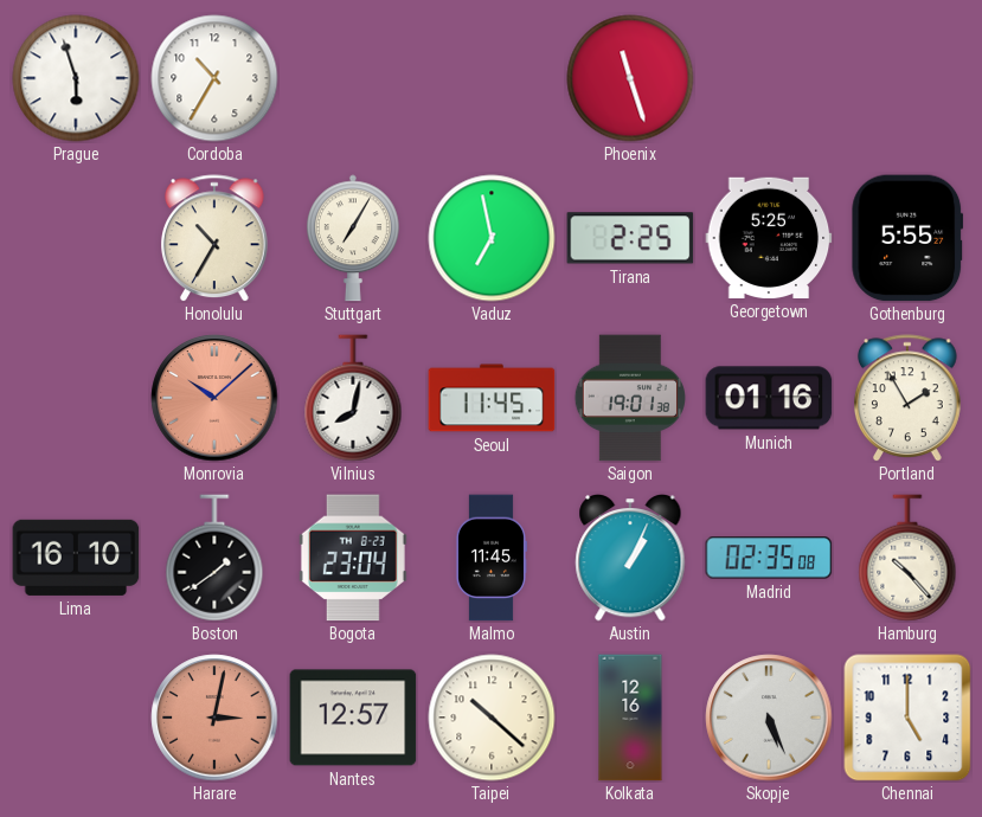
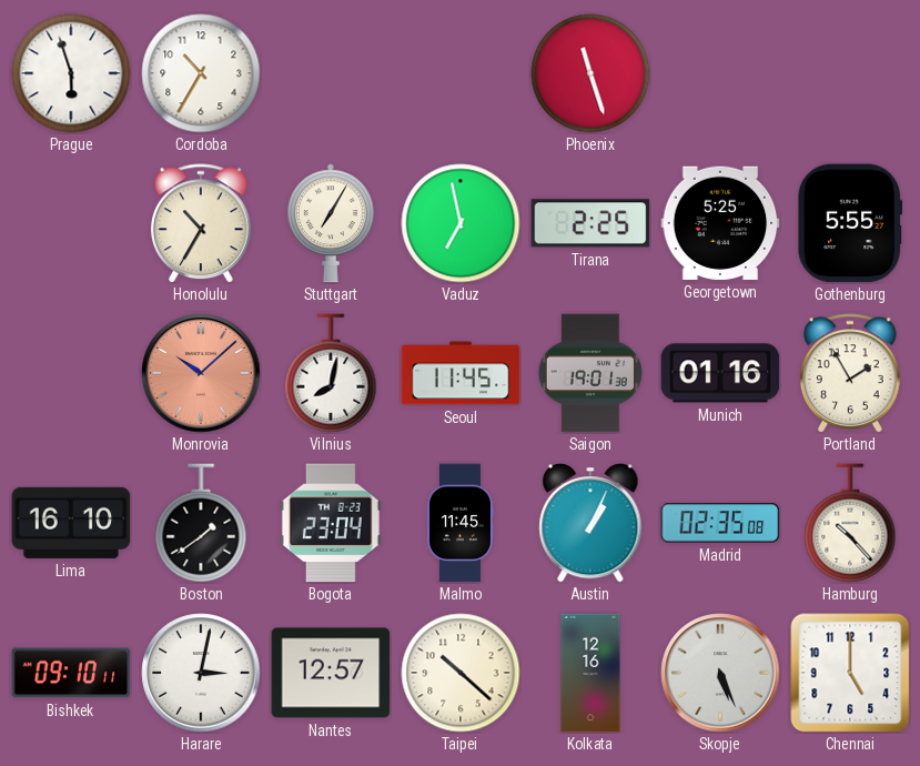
Bishkek: none -> 09:10
Harare dial: salmon -> white
